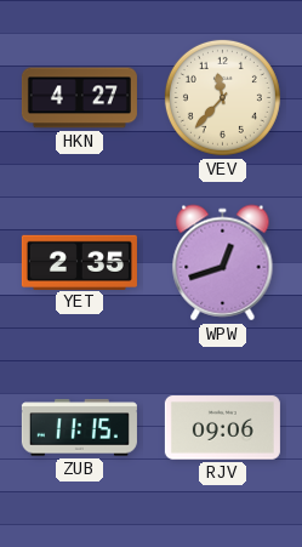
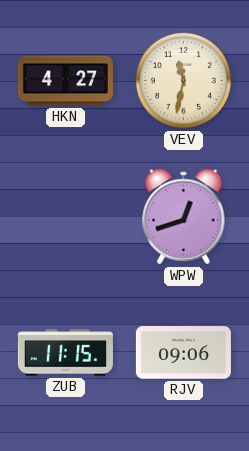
VEV: 11:37 -> 11:32
YET: 2:35 -> none
